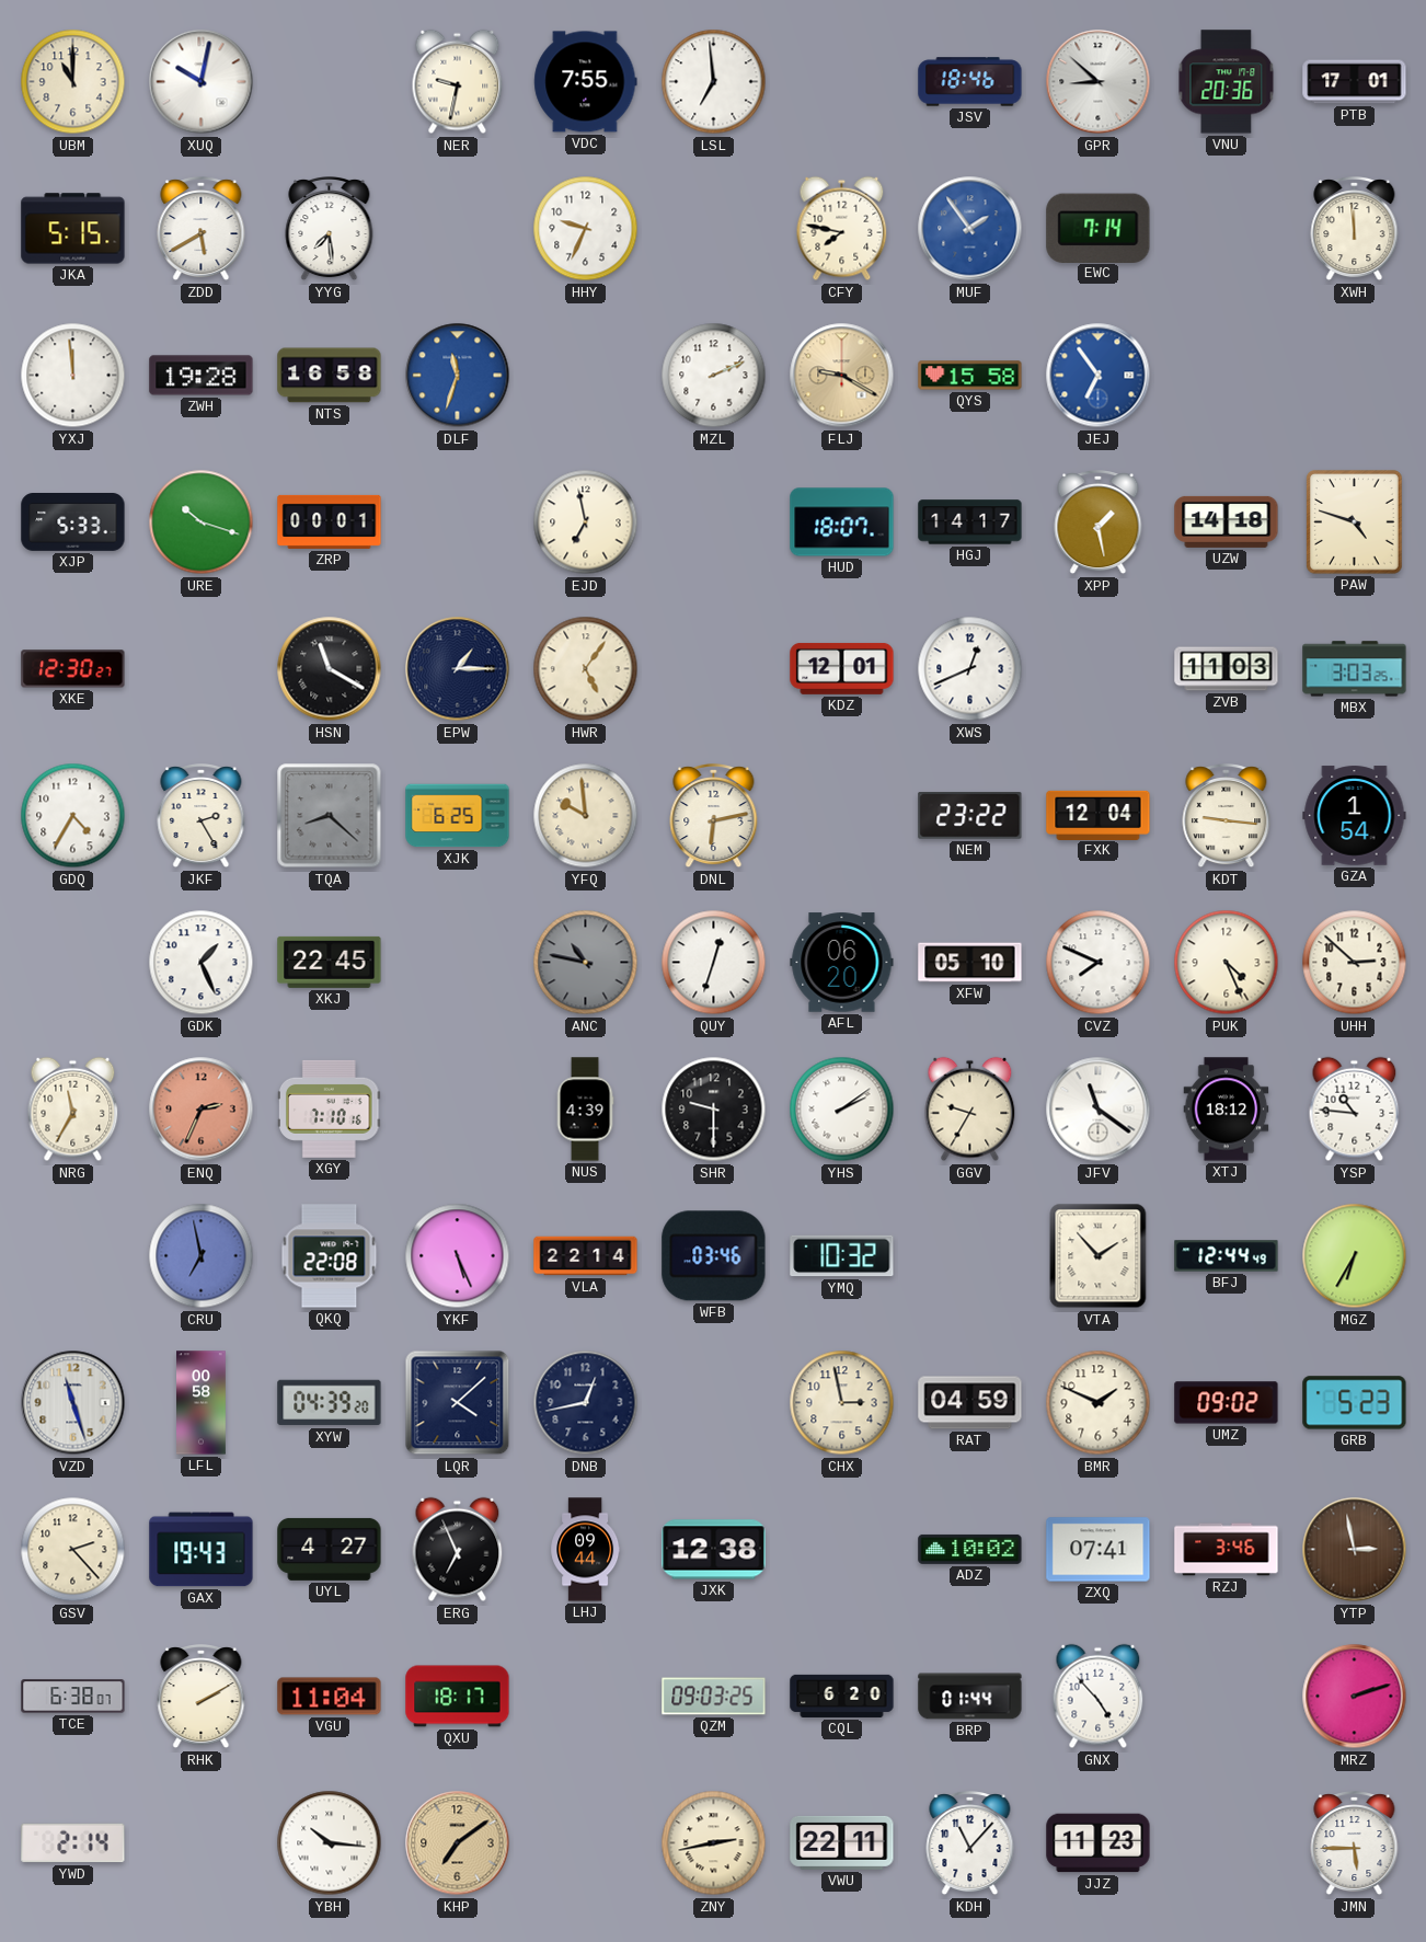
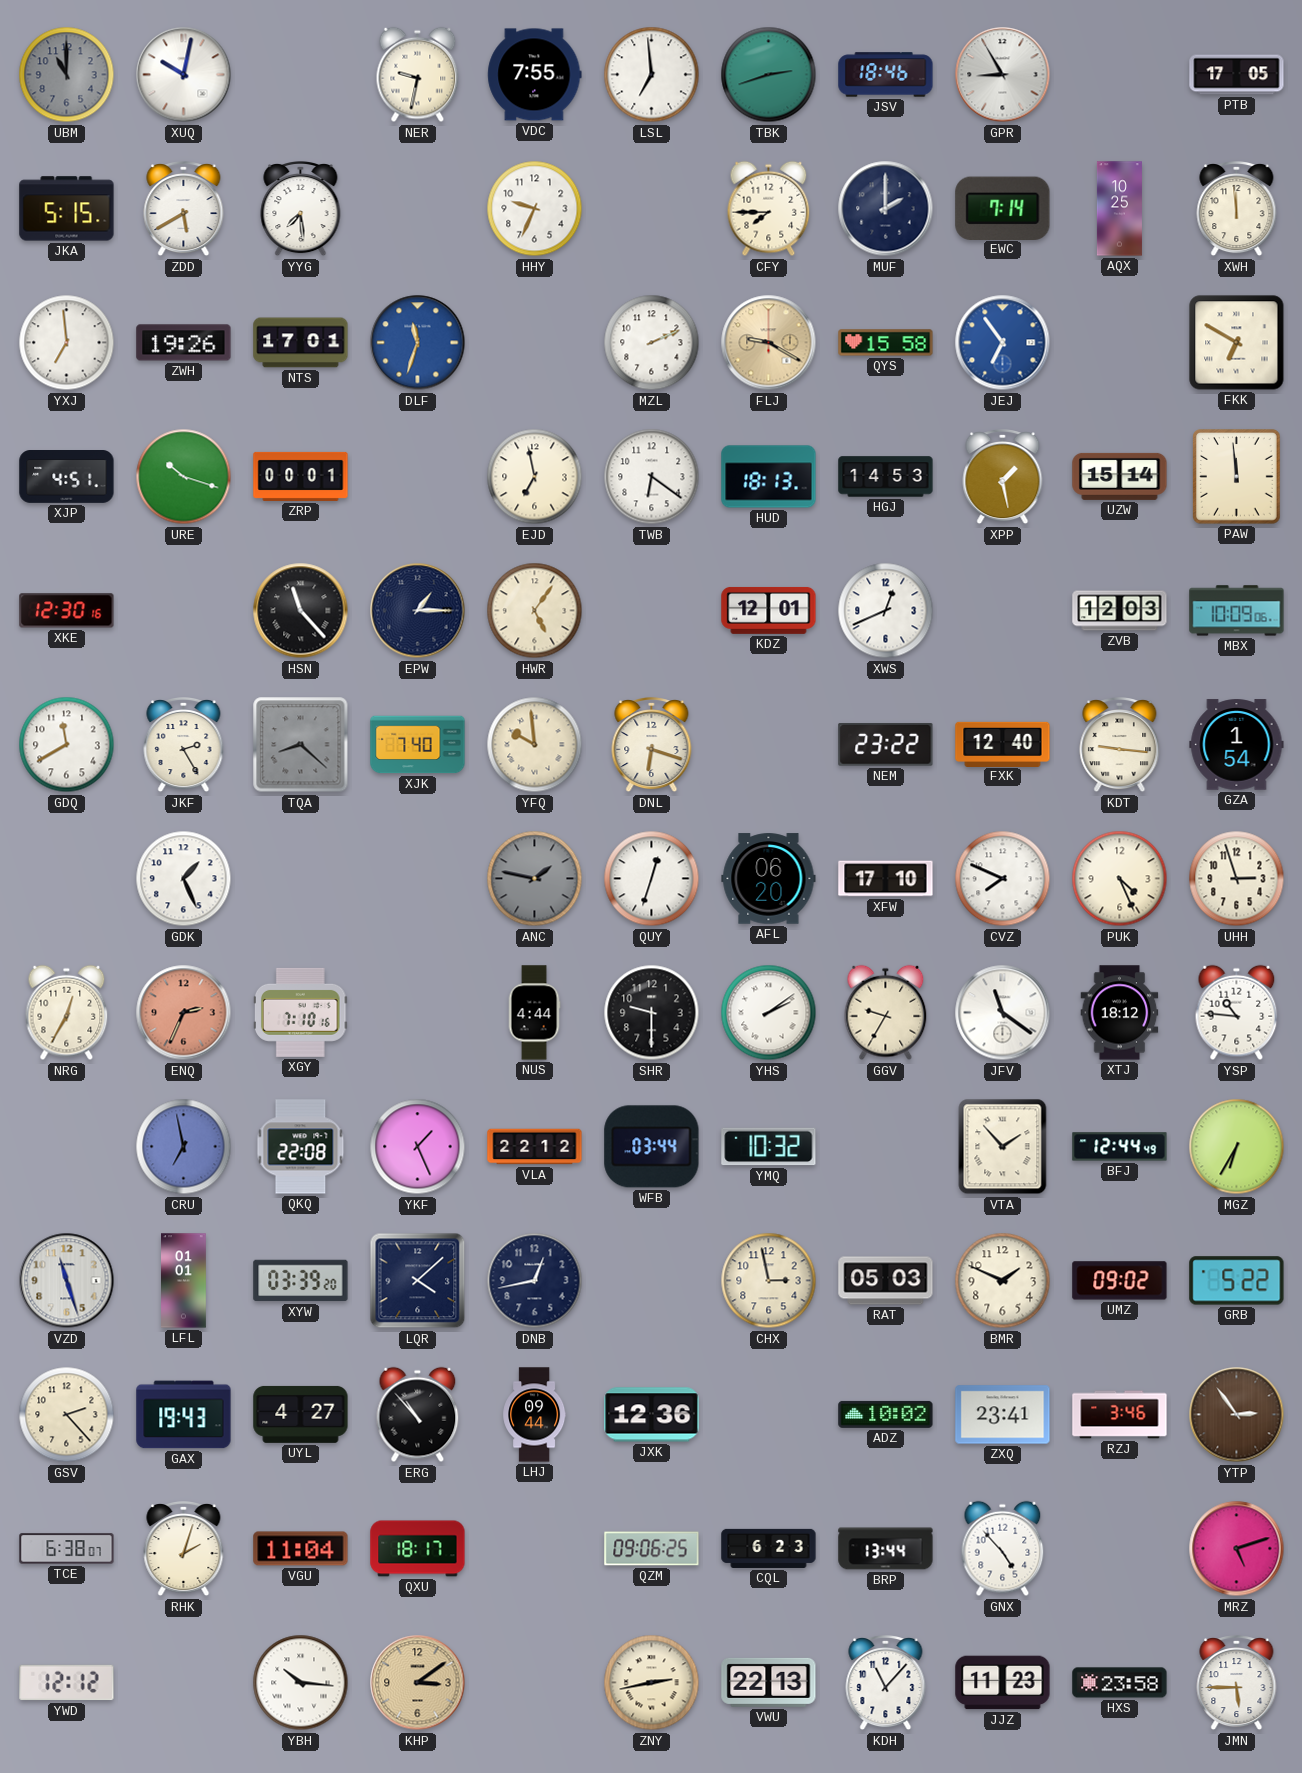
UBM dial: cream -> grey
TBK: none -> 2:42
GPR: 8:52 -> 8:55
VNU: 20:36 -> none
PTB: 17:01 -> 17:05
CFY: 7:47 -> 7:45
MUF: 1:54 -> 2:00
MUF dial: blue -> navy
AQX: none -> 10:25
YXJ: 11:59 -> 6:59
ZWH: 19:28 -> 19:26
NTS: 16:58 -> 17:01
FKK: none -> 6:50
XJP: 5:33 -> 4:51
TWB: none -> 6:21
HUD: 18:07 -> 18:13
HGJ: 14:17 -> 14:53
UZW: 14:18 -> 15:14
PAW: 4:48 -> 11:59
XKE: 12:30:27 -> 12:30:16
HSN: 11:20 -> 11:23
ZVB: 11:03 -> 12:03
MBX: 3:03 -> 10:09
GDQ: 4:35 -> 11:40
XJK: 6:25 -> 7:40
DNL: 6:13 -> 6:18
FXK: 12:04 -> 12:40
XKJ: 22:45 -> none
ANC: 10:47 -> 1:47
XFW: 05:10 -> 17:10
UHH: 2:52 -> 2:57
NRG: 11:35 -> 12:35
NUS: 4:39 -> 4:44
YKF: 5:26 -> 1:26
VLA: 22:14 -> 22:12
WFB: 03:46 -> 03:44
LFL: 00:58 -> 01:01
XYW: 04:39 -> 03:39
RAT: 04:59 -> 05:03
GRB: 5:23 -> 5:22
ERG: 6:56 -> 10:53
JXK: 12:38 -> 12:36
ZXQ: 07:41 -> 23:41
YTP: 2:58 -> 2:54
RHK: 2:10 -> 2:03
QZM: 09:03 -> 09:06
CQL: 6:20 -> 6:23
BRP: 01:44 -> 13:44
MRZ: 2:12 -> 5:12
YWD: 2:14 -> 12:12
KHP: 7:09 -> 3:09
VWU: 22:11 -> 22:13
HXS: none -> 23:58
